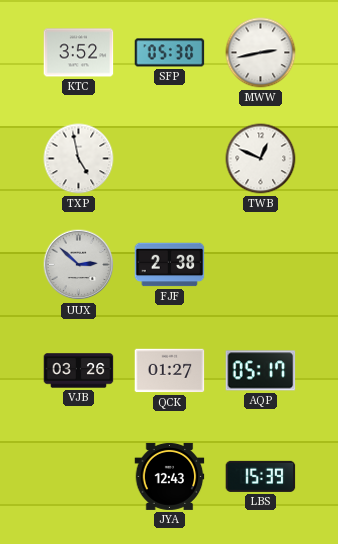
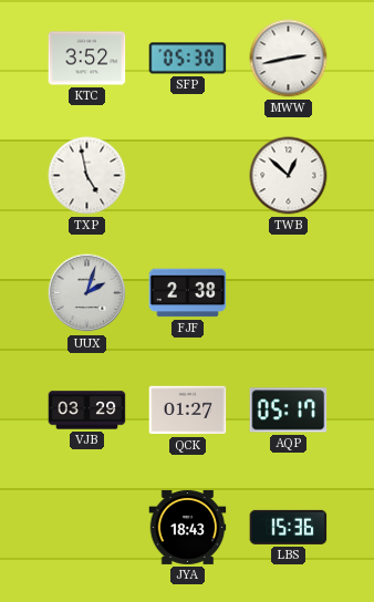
TWB: 12:49 -> 12:52
UUX: 2:52 -> 2:03
VJB: 03:26 -> 03:29
JYA: 12:43 -> 18:43
LBS: 15:39 -> 15:36
